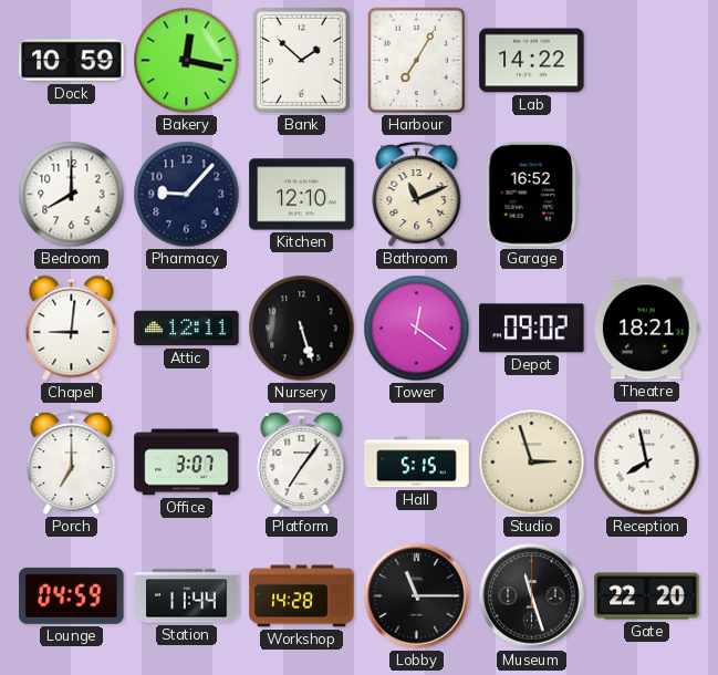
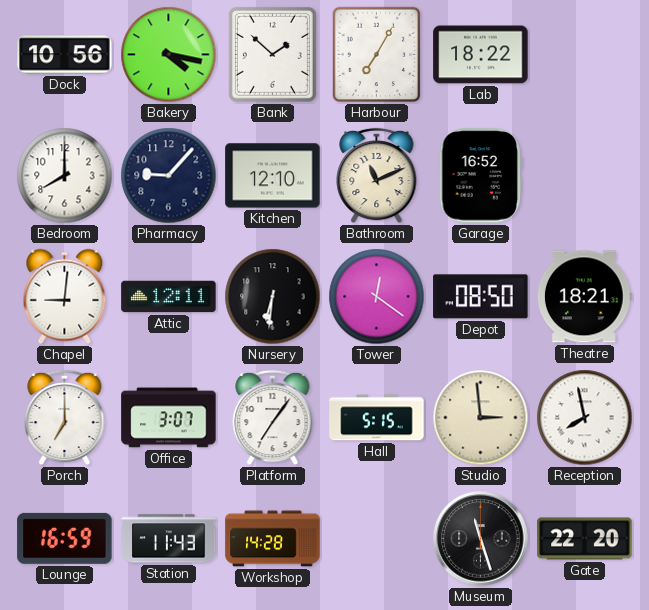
Dock: 10:59 -> 10:56
Bakery: 12:17 -> 4:17
Lab: 14:22 -> 18:22
Nursery: 5:27 -> 6:31
Depot: 09:02 -> 08:50
Studio: 2:57 -> 2:59
Lounge: 04:59 -> 16:59
Station: 11:44 -> 11:43
Lobby: 11:15 -> none
